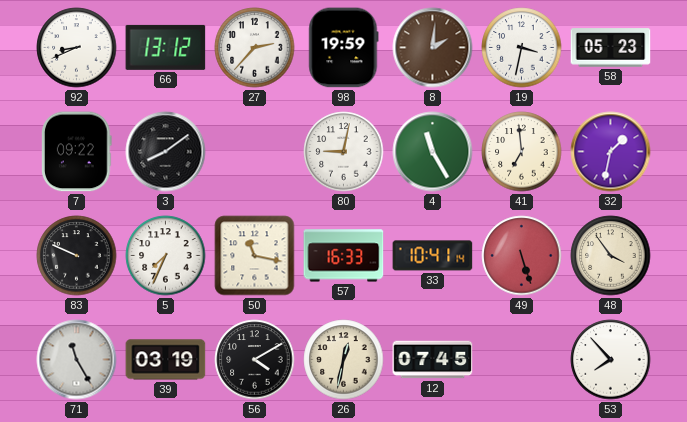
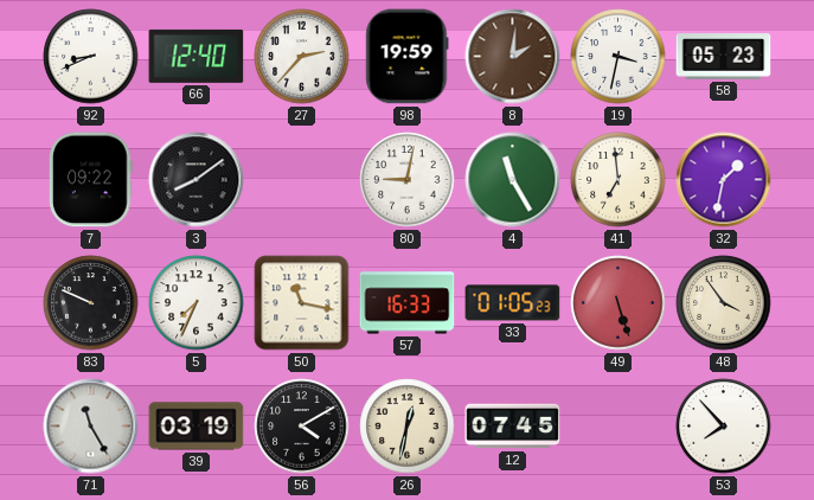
66: 13:12 -> 12:40
33: 10:41 -> 01:05
